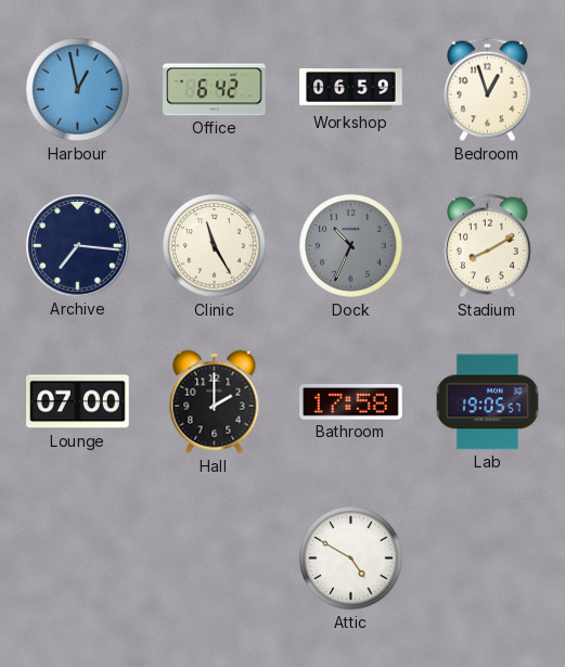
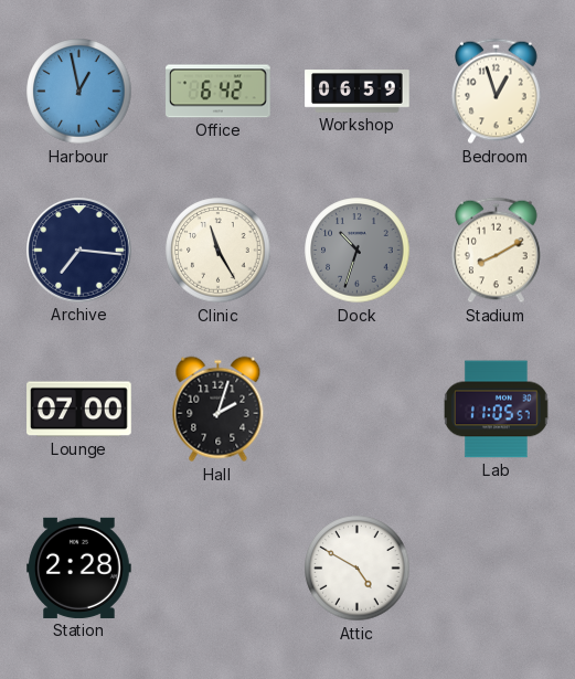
Dock: 10:34 -> 10:33
Hall: 2:00 -> 2:03
Bathroom: 17:58 -> none
Lab: 19:05 -> 11:05
Station: none -> 2:28
